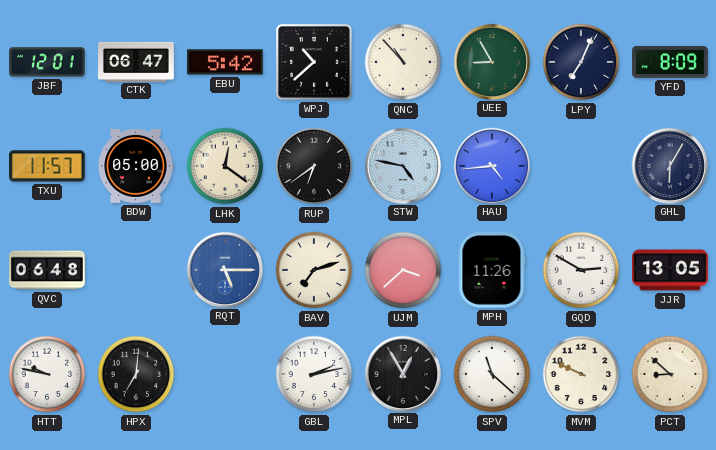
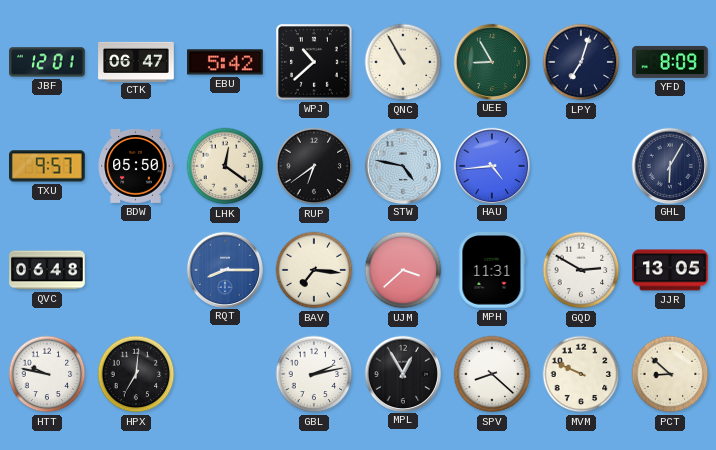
QNC: 10:53 -> 10:55
LPY: 7:04 -> 7:03
TXU: 11:57 -> 9:57
BDW: 05:00 -> 05:50
RQT: 5:15 -> 8:15
BAV: 7:12 -> 7:16
MPH: 11:26 -> 11:31
SPV: 11:22 -> 8:22
